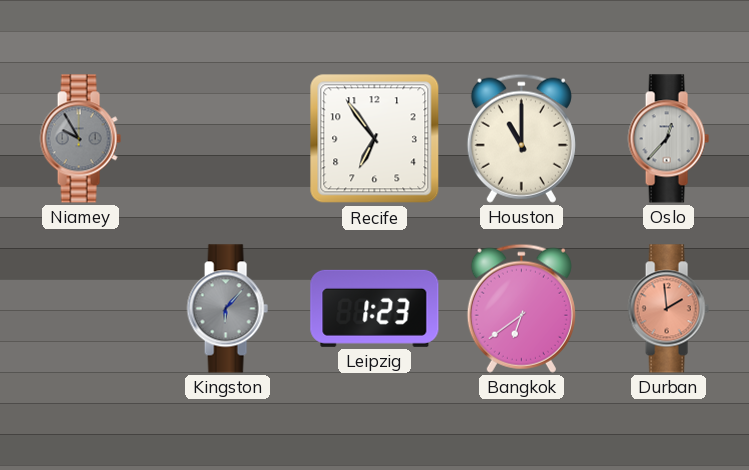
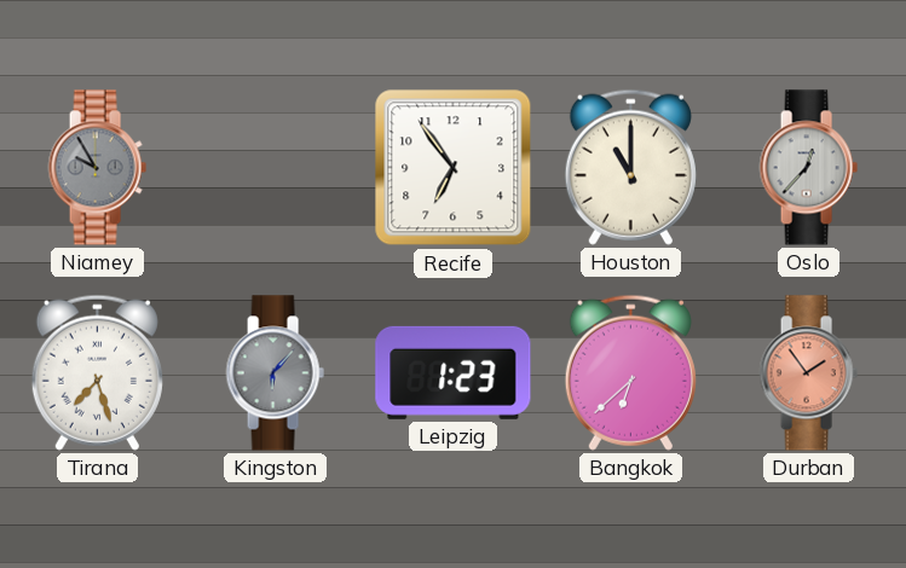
Tirana: none -> 7:27
Bangkok: 6:39 -> 6:38
Durban: 1:59 -> 1:54
